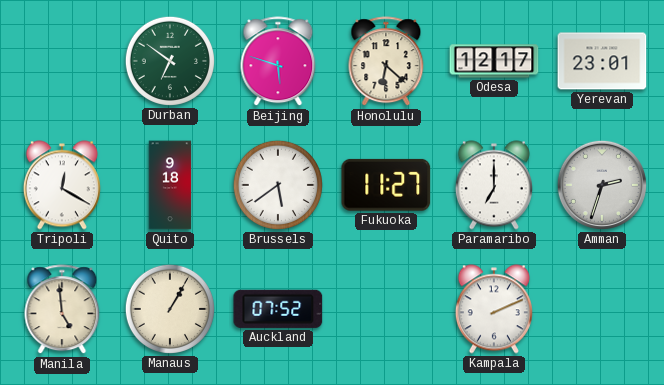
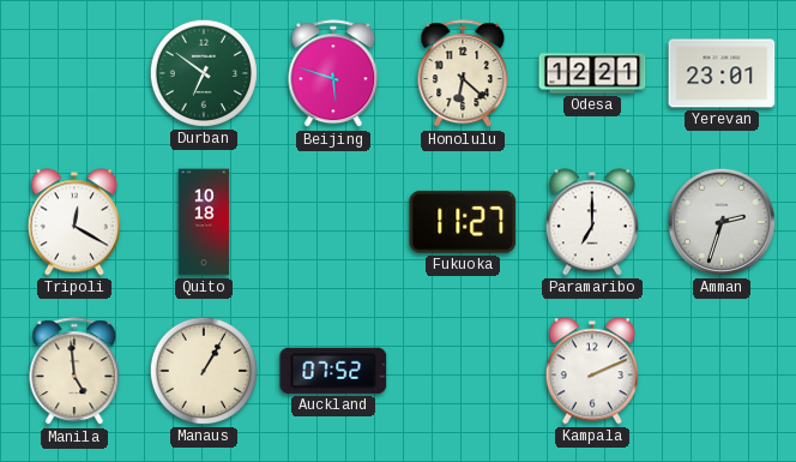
Odesa: 12:17 -> 12:21
Quito: 9:18 -> 10:18
Brussels: 5:39 -> none
